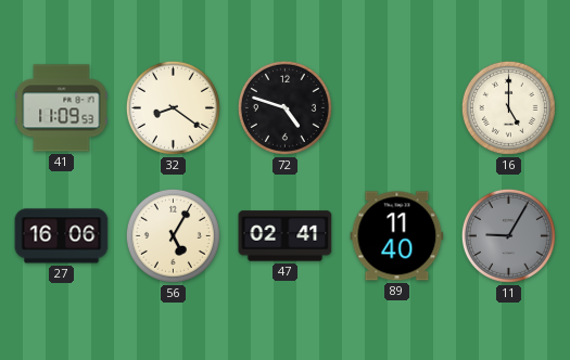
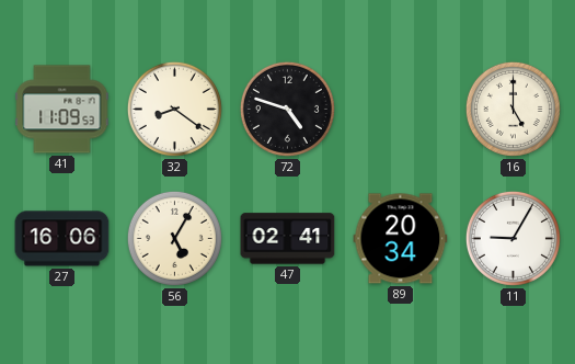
89: 11:40 -> 20:34
11 dial: grey -> white
